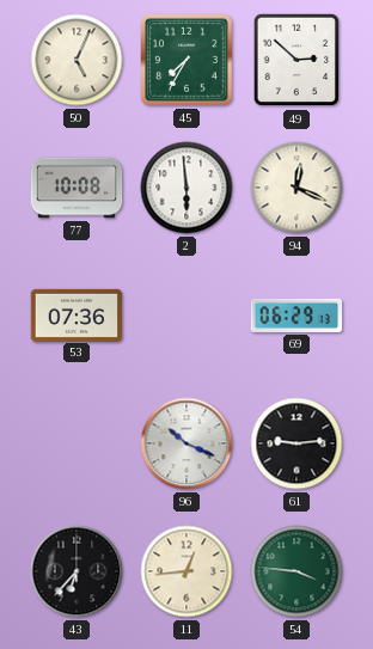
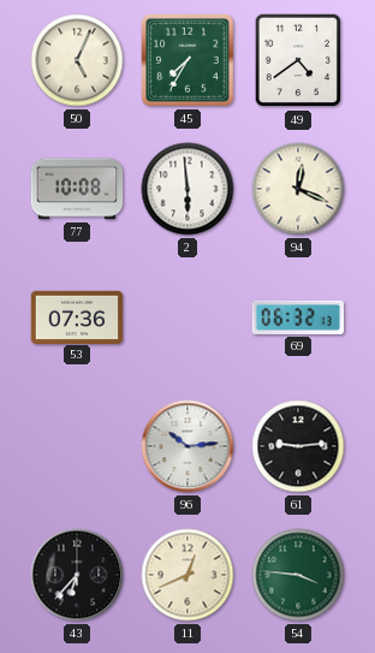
49: 2:52 -> 4:39
69: 06:29 -> 06:32
96: 10:19 -> 10:14
11: 12:44 -> 12:41
